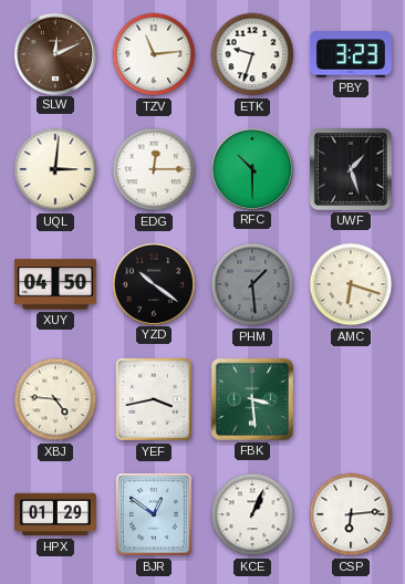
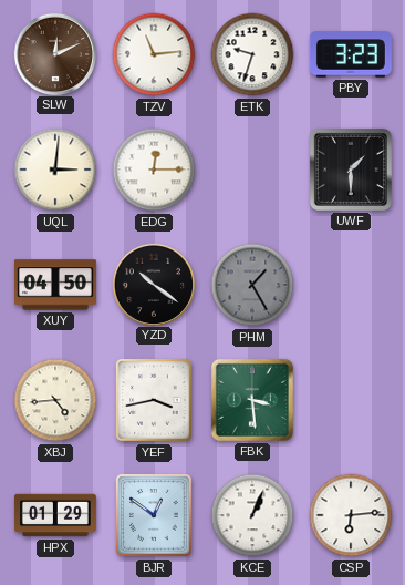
RFC: 10:30 -> none
UWF: 1:27 -> 1:30
PHM: 1:29 -> 1:25
AMC: 6:18 -> none
XBJ: 4:46 -> 4:44
